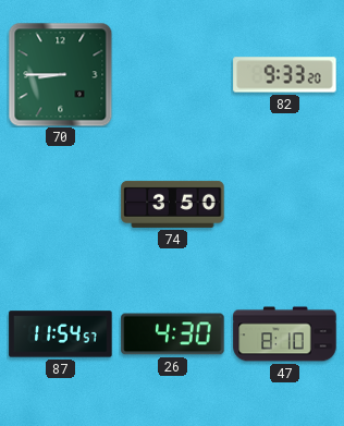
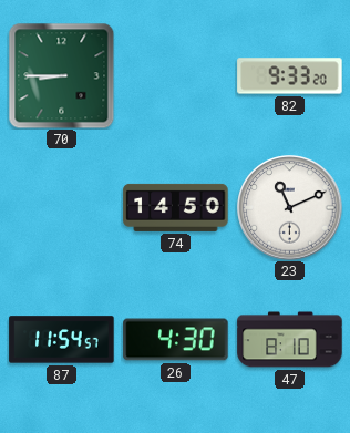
74: 3:50 -> 14:50
23: none -> 11:11
